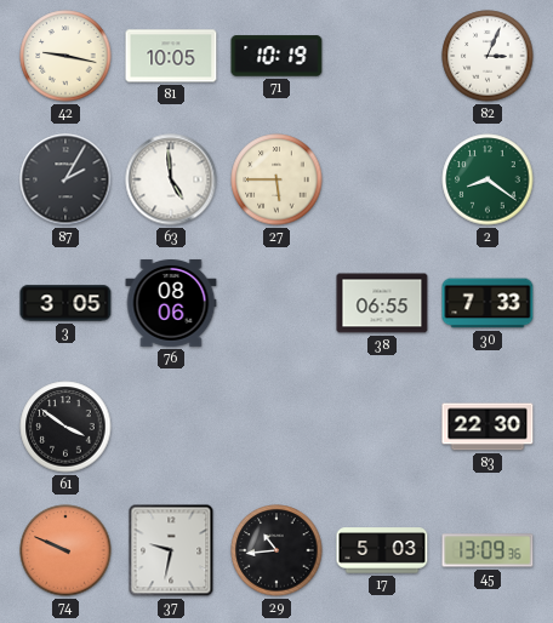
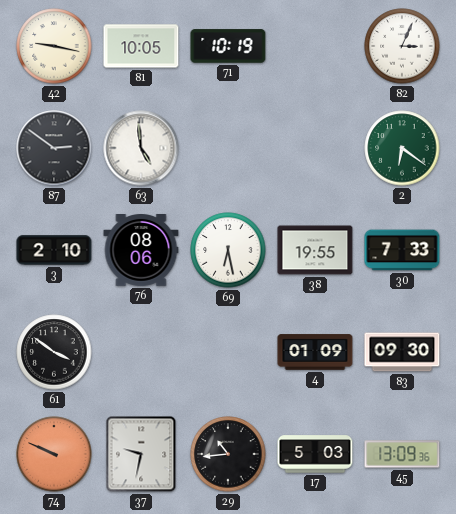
87: 2:05 -> 2:51
27: 5:45 -> none
2: 8:21 -> 6:21
3: 3:05 -> 2:10
69: none -> 6:28
38: 06:55 -> 19:55
4: none -> 01:09
83: 22:30 -> 09:30
